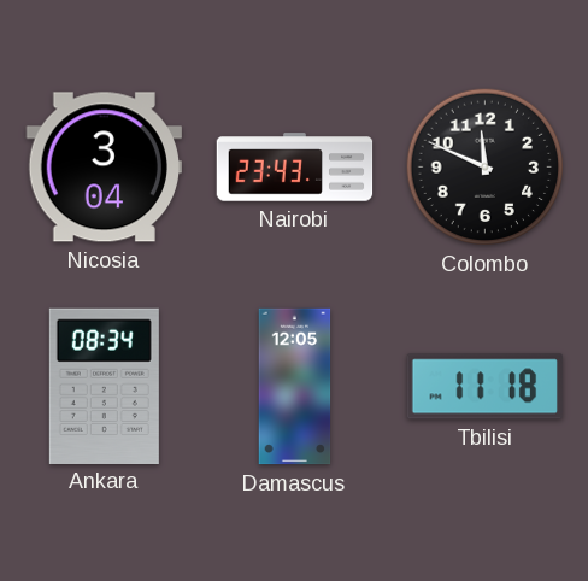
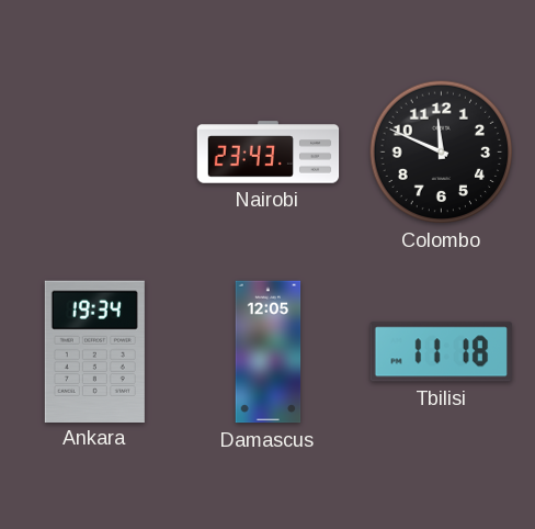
Nicosia: 3:04 -> none
Ankara: 08:34 -> 19:34
